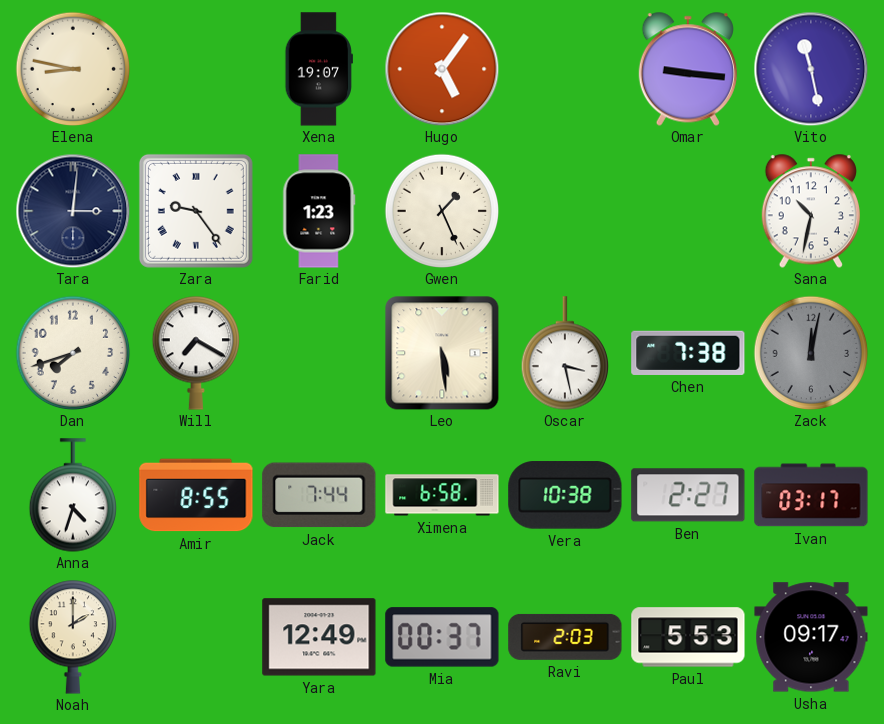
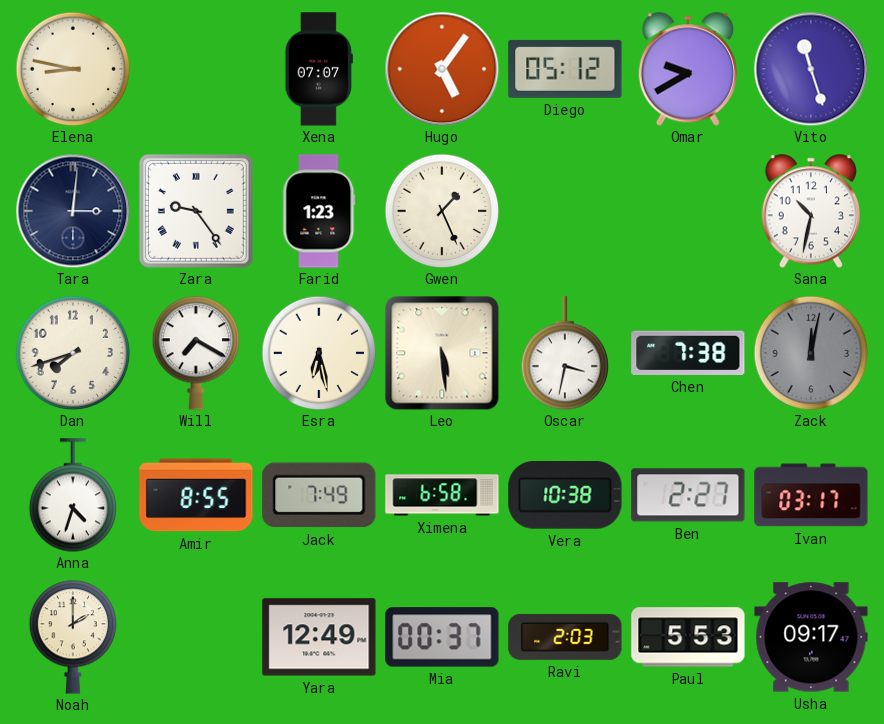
Xena: 19:07 -> 07:07
Diego: none -> 05:12
Omar: 9:16 -> 9:40
Vito: 11:28 -> 11:27
Esra: none -> 6:28
Oscar: 3:28 -> 3:32
Jack: 7:44 -> 7:49
